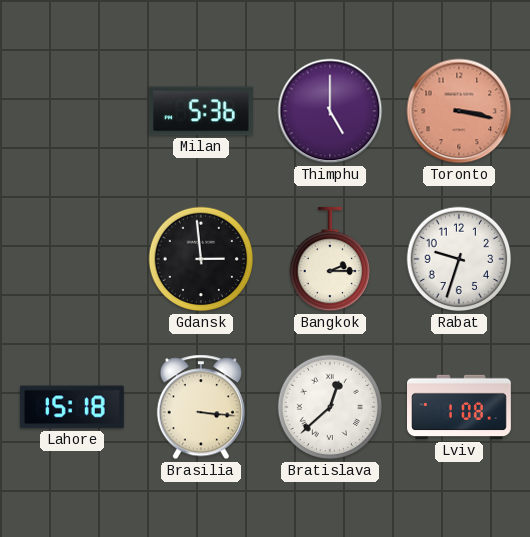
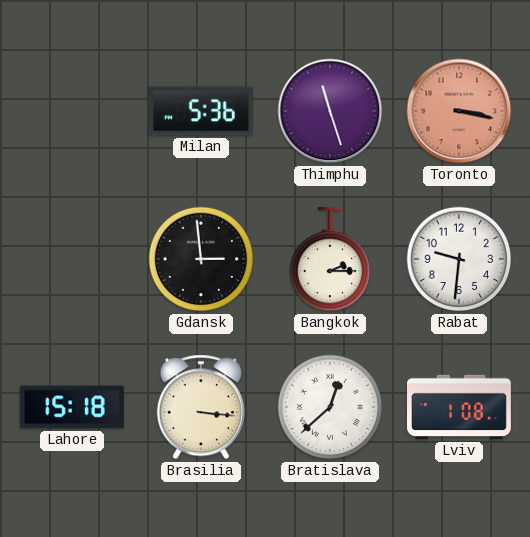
Thimphu: 5:00 -> 11:27
Rabat: 9:33 -> 9:31
